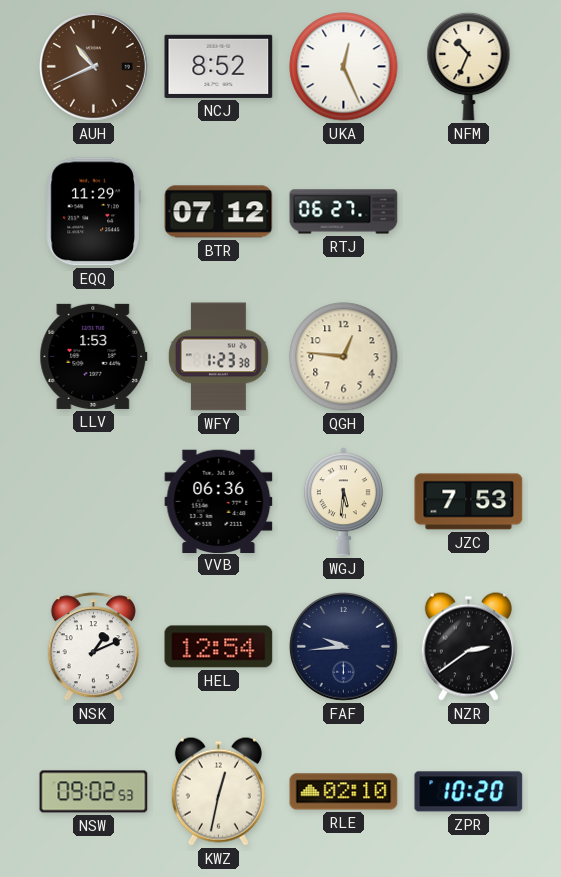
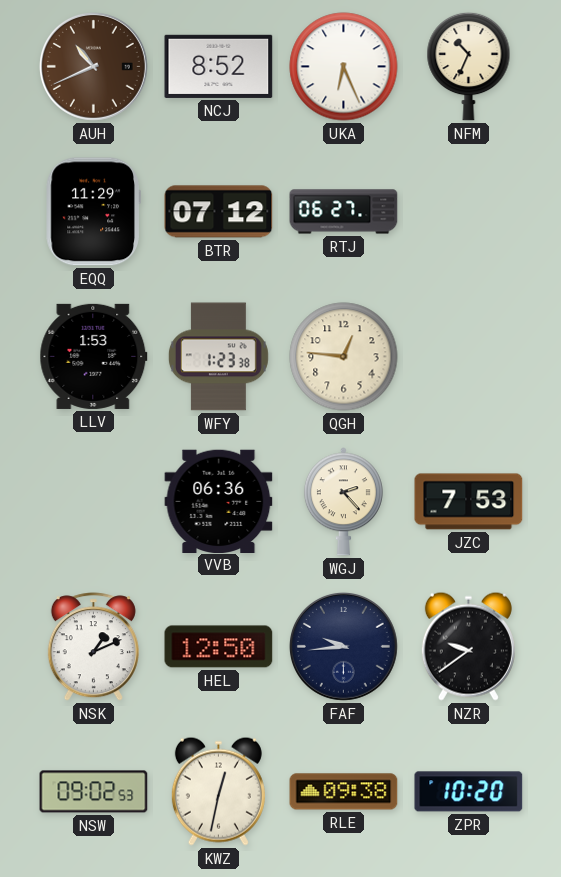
UKA: 12:26 -> 6:26
WGJ: 5:31 -> 2:23
HEL: 12:54 -> 12:50
NZR: 2:39 -> 9:39
RLE: 02:10 -> 09:38
